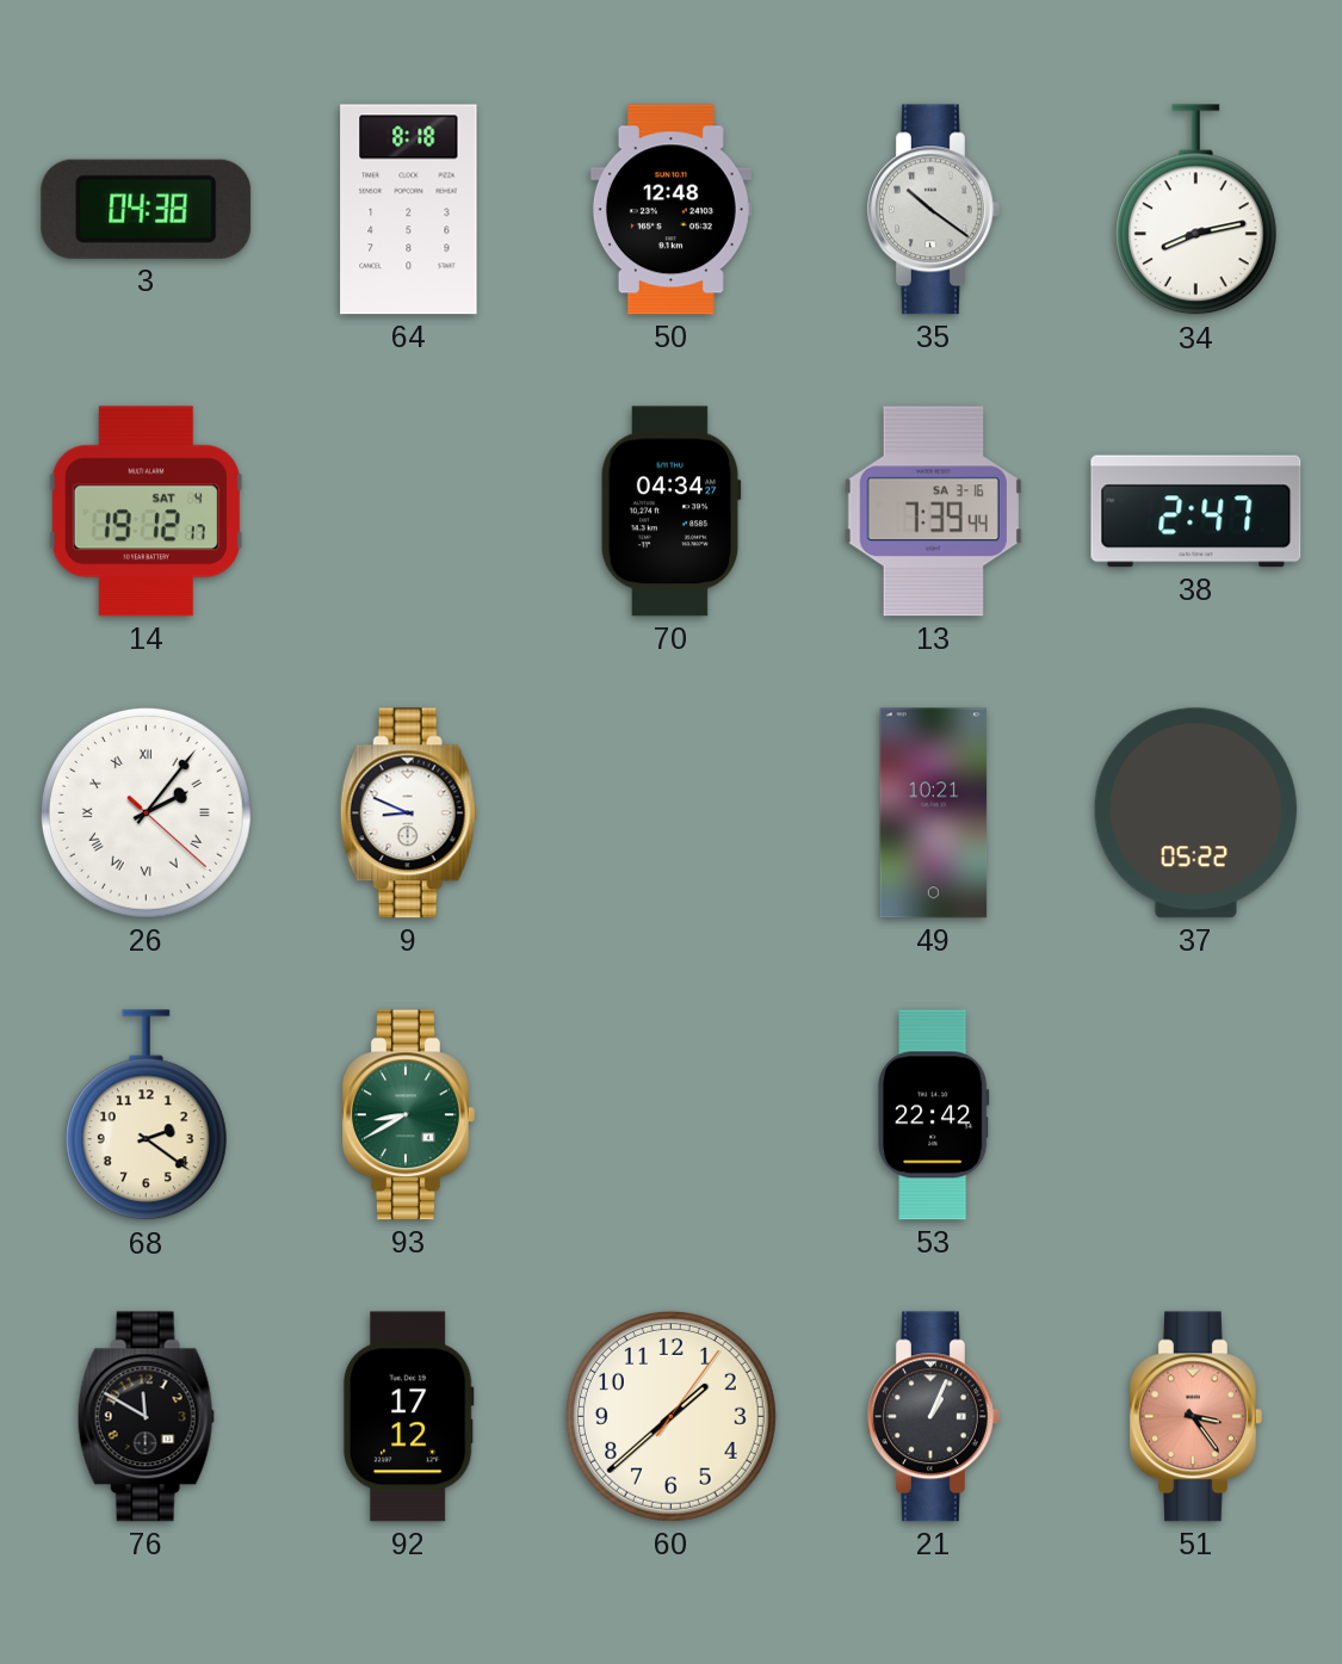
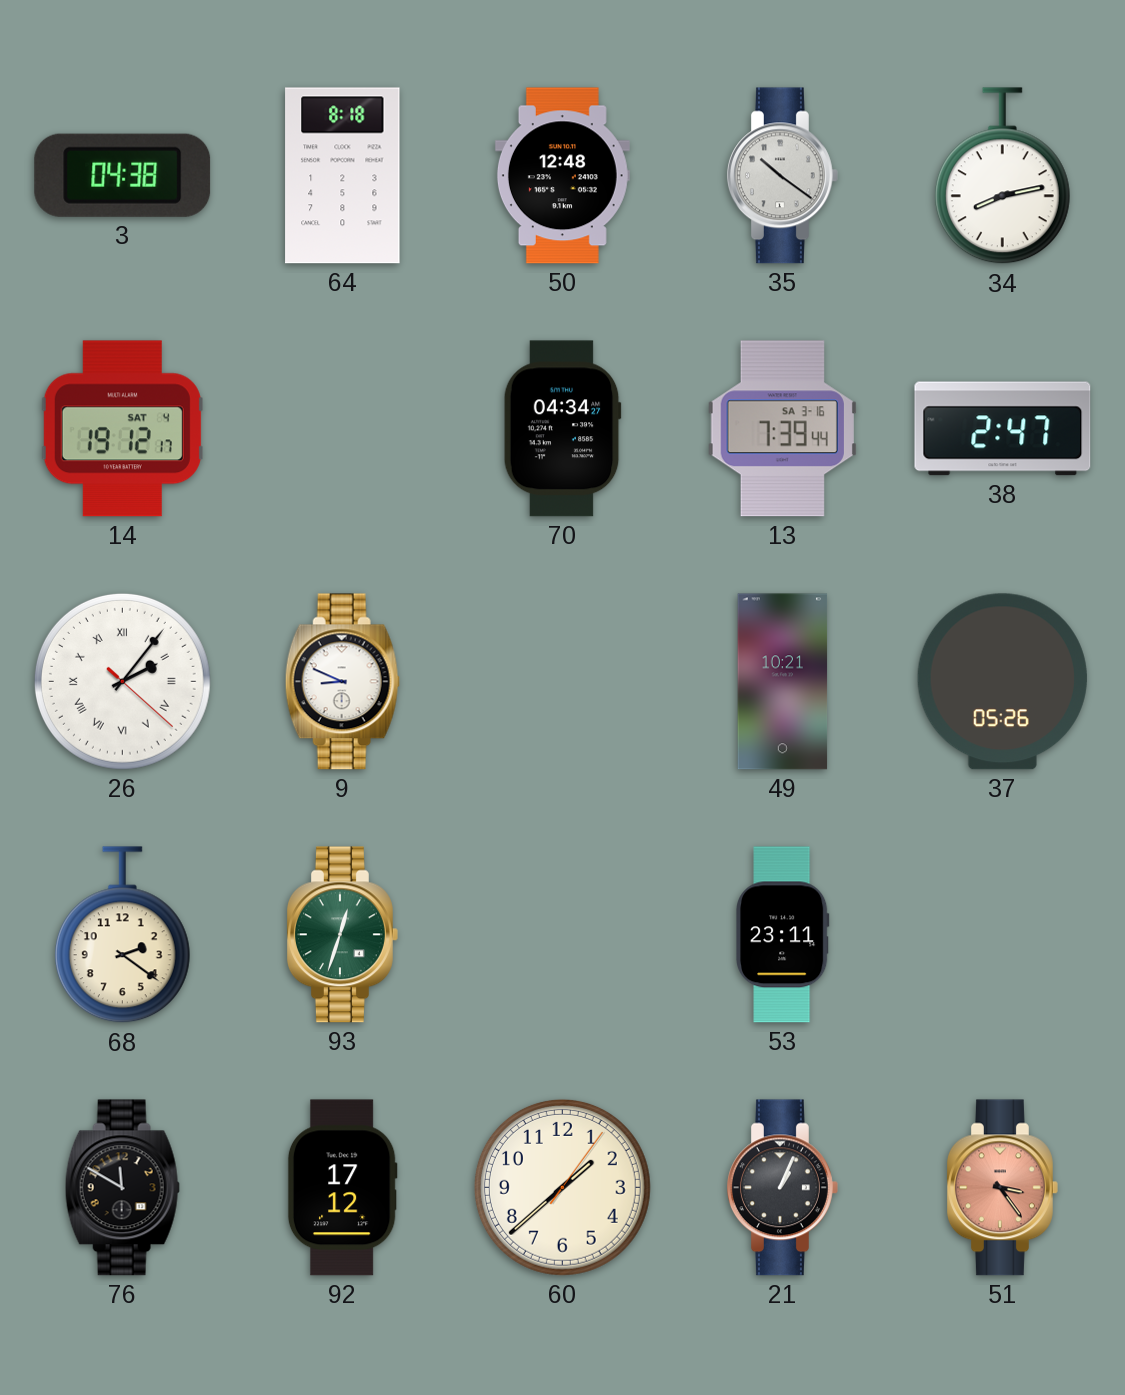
37: 05:22 -> 05:26
93: 8:40 -> 12:33
53: 22:42 -> 23:11
